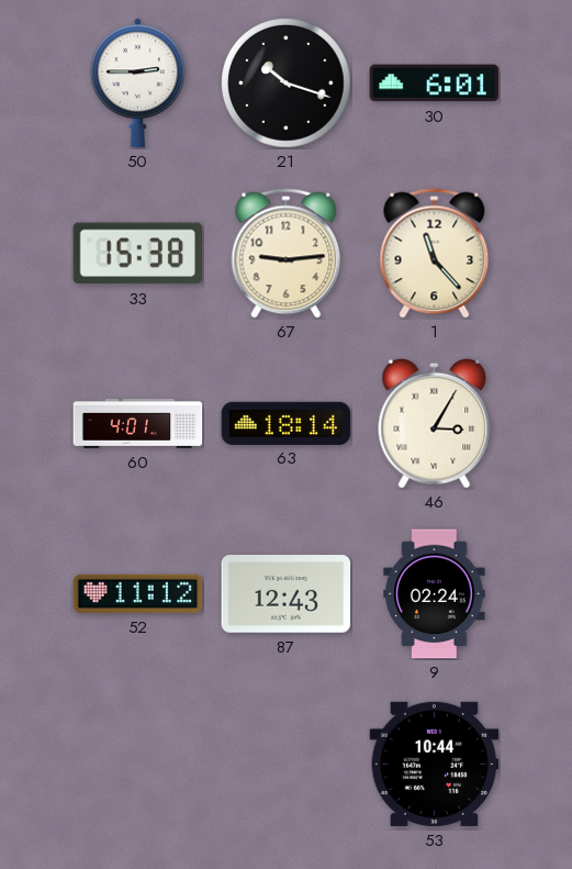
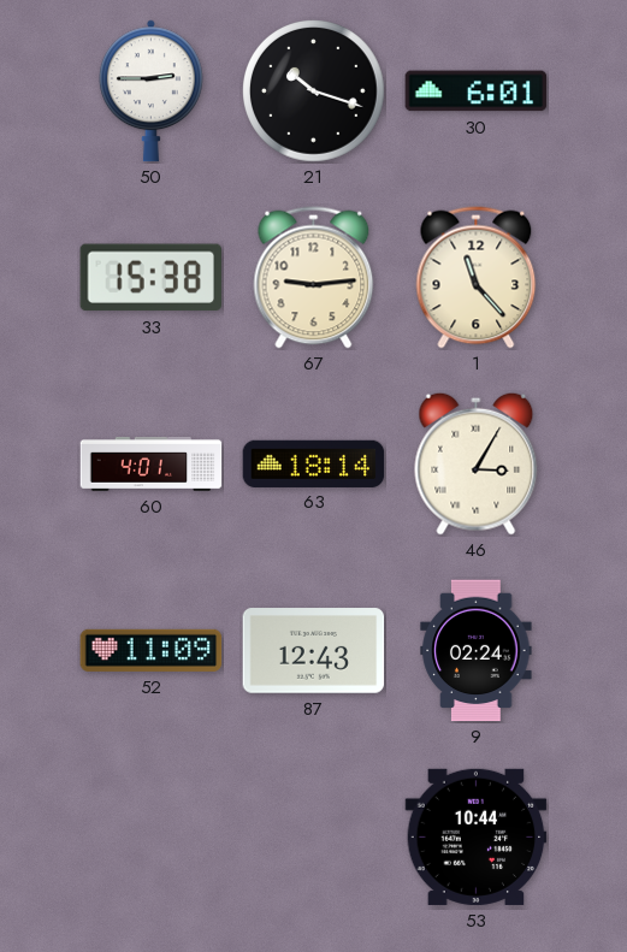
52: 11:12 -> 11:09
